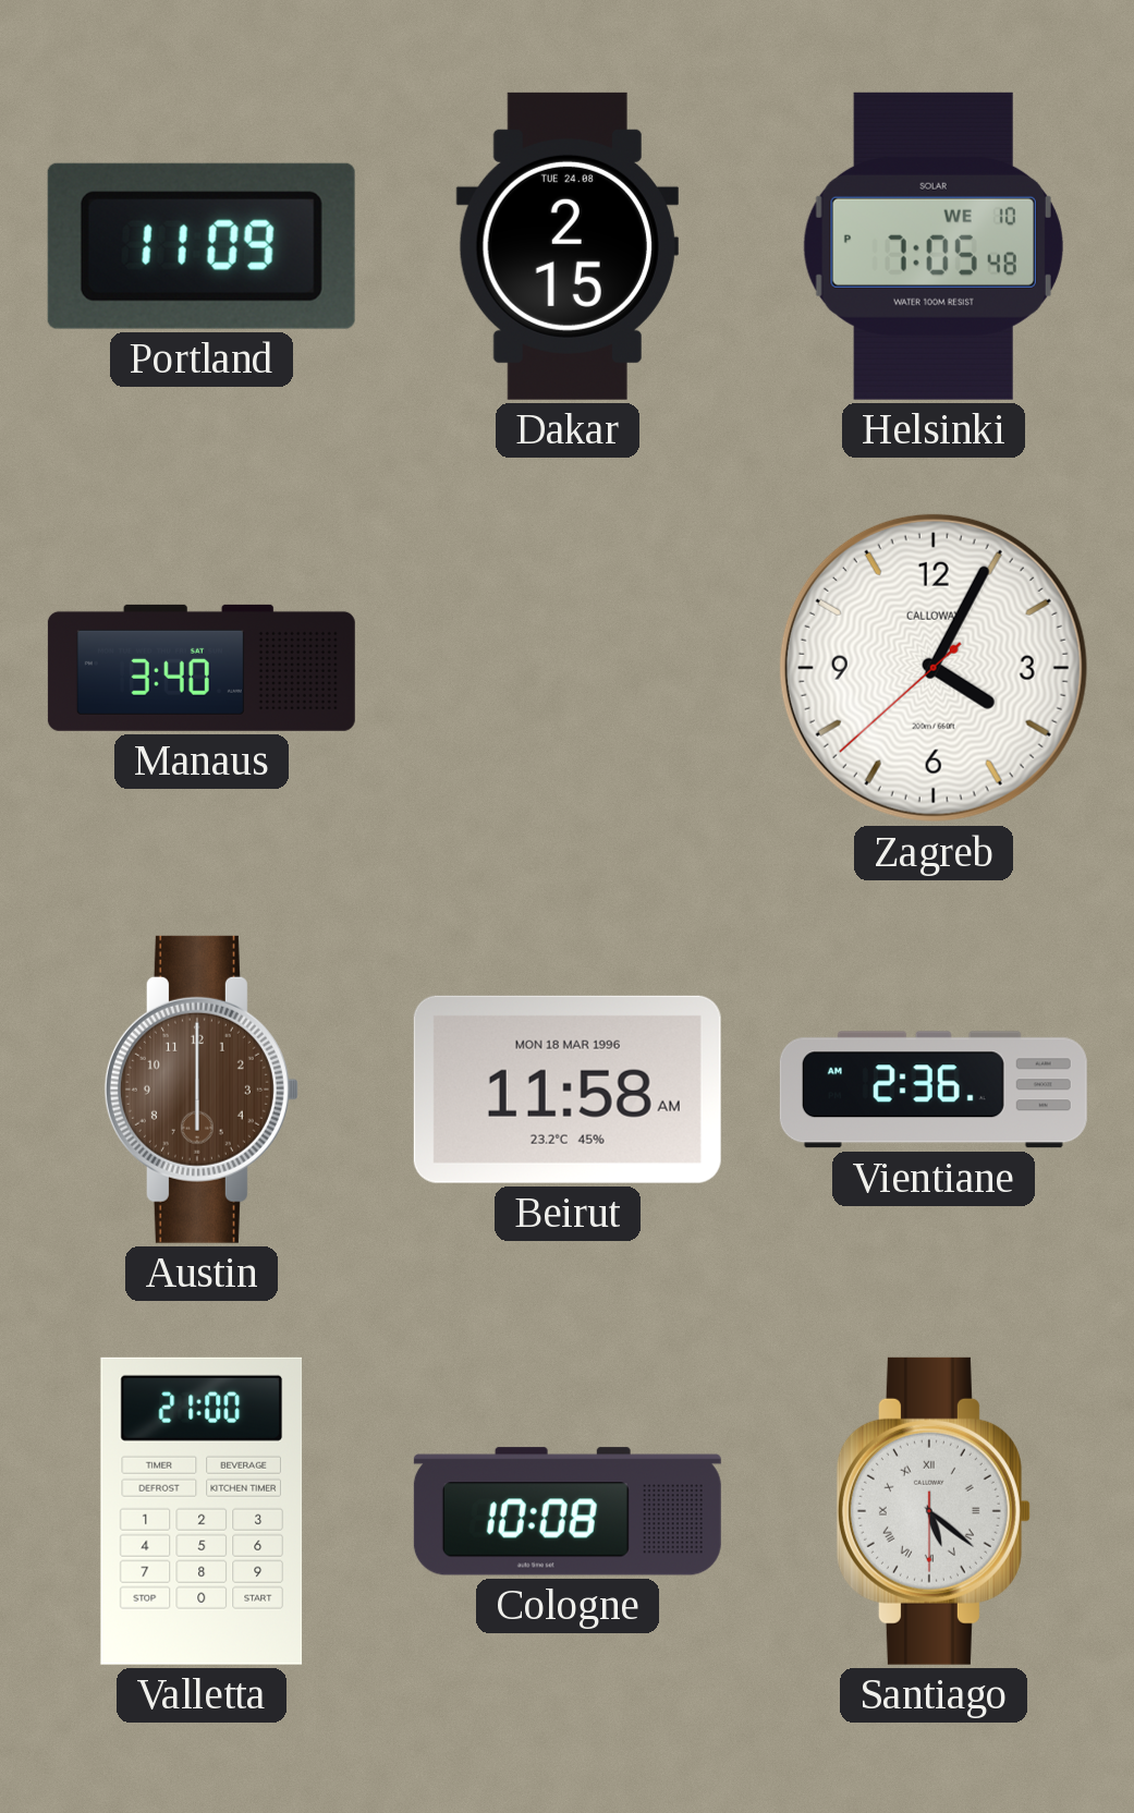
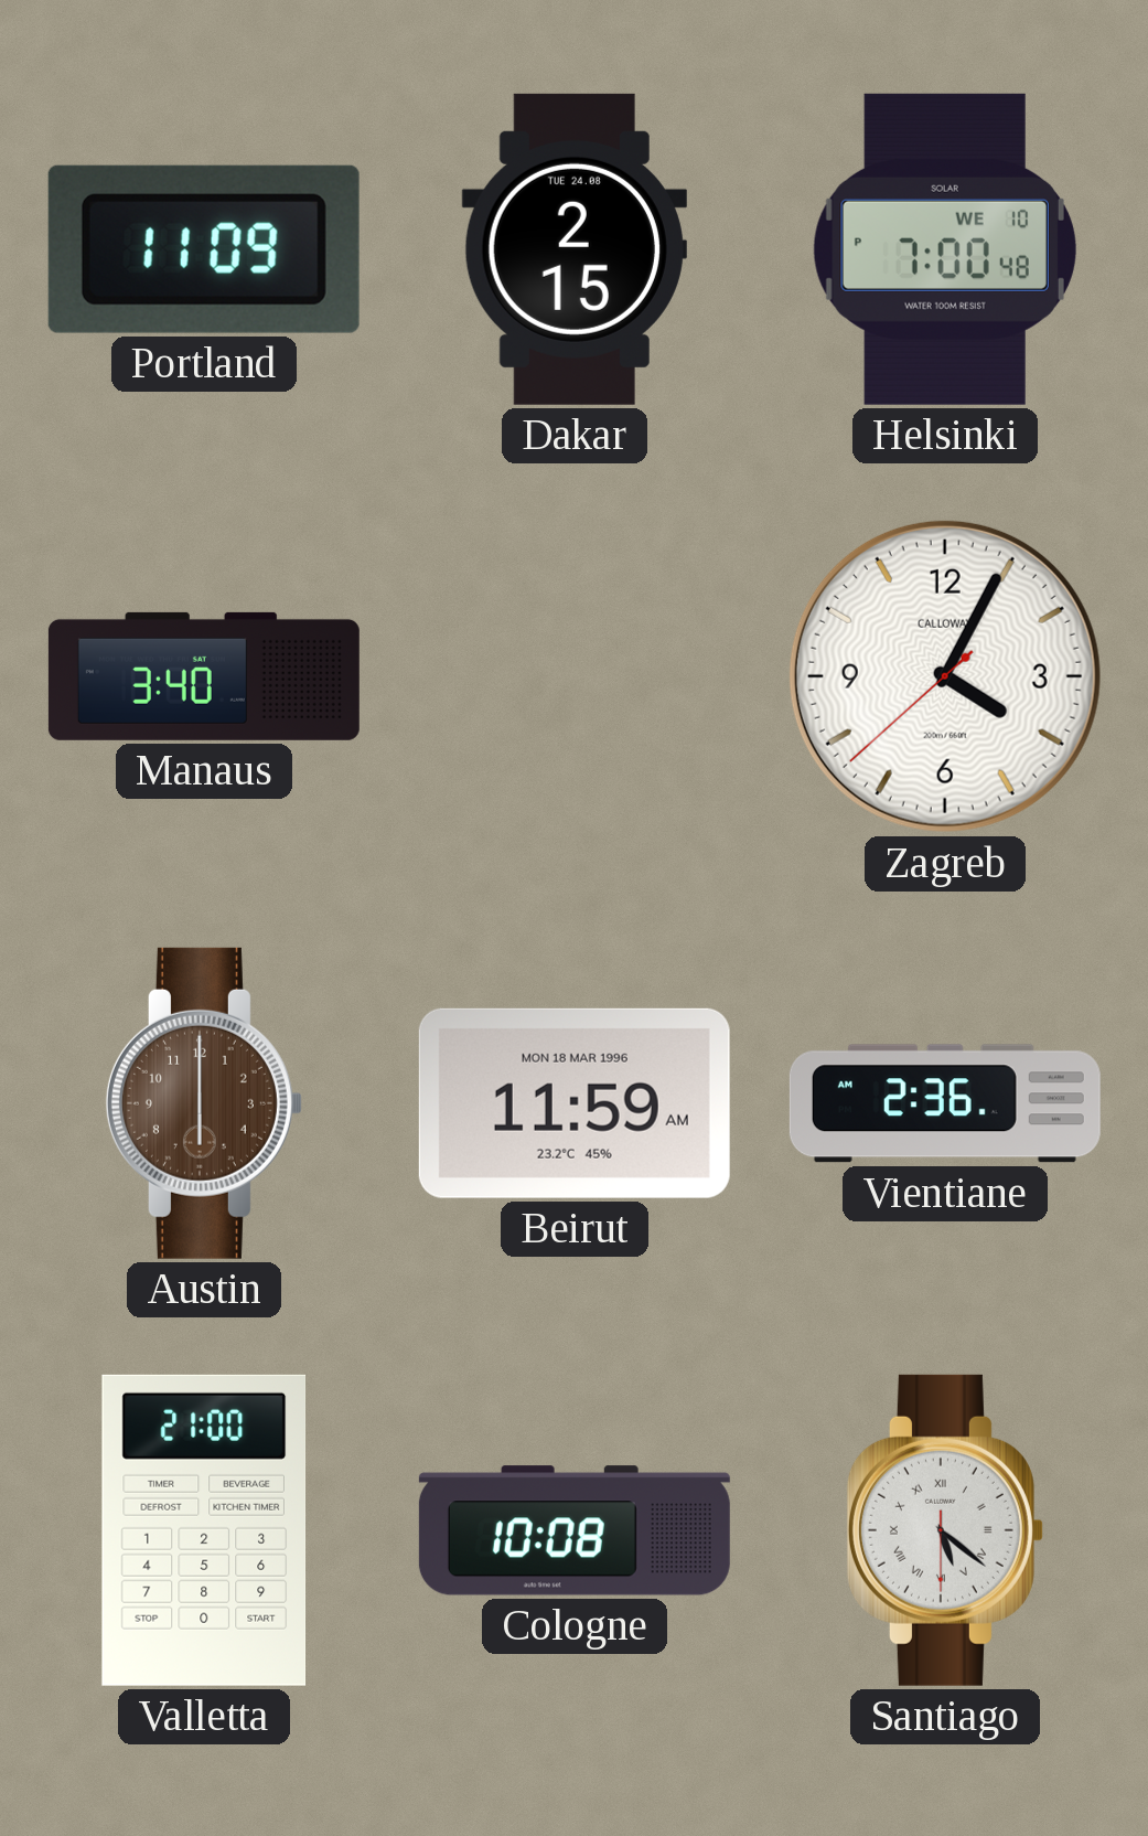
Helsinki: 7:05 -> 7:00
Beirut: 11:58 -> 11:59
